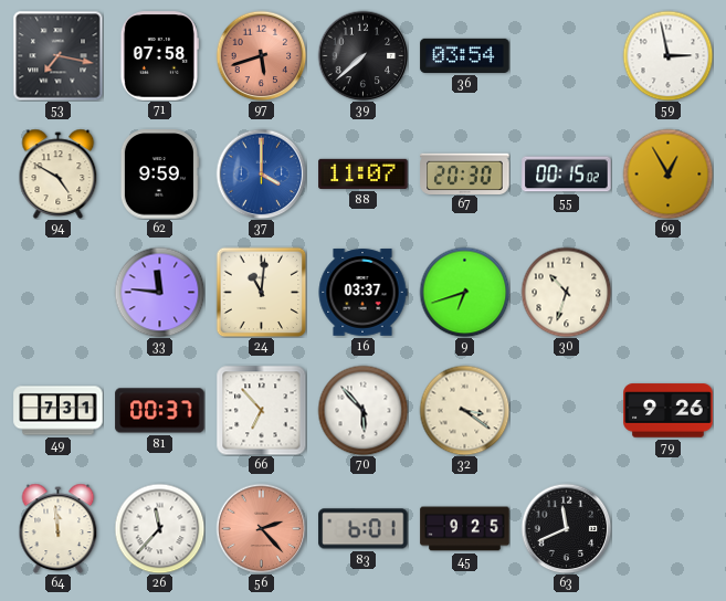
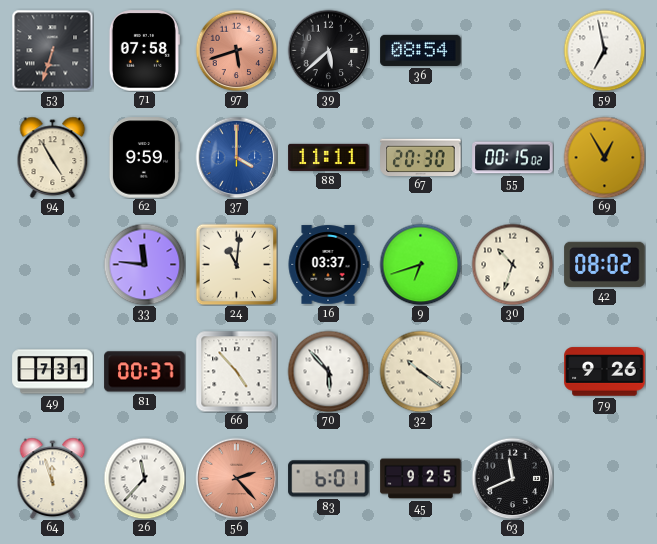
53: 7:17 -> 6:33
39: 7:38 -> 5:38
36: 03:54 -> 08:54
59: 2:58 -> 6:58
94: 4:50 -> 4:55
88: 11:07 -> 11:11
42: none -> 08:02
66: 6:53 -> 4:53
32: 3:21 -> 10:21
64: 11:59 -> 11:57
